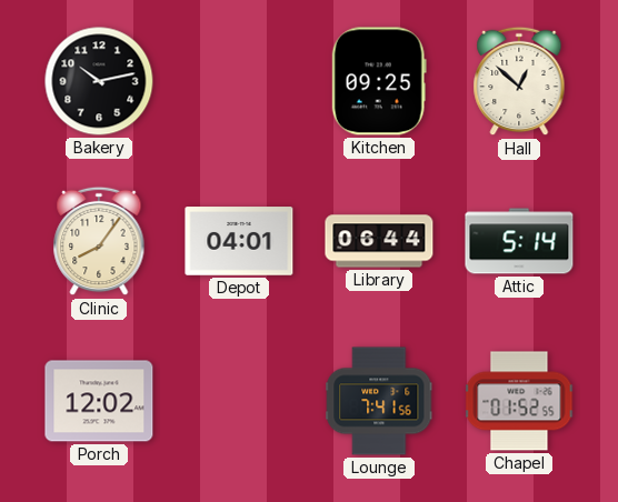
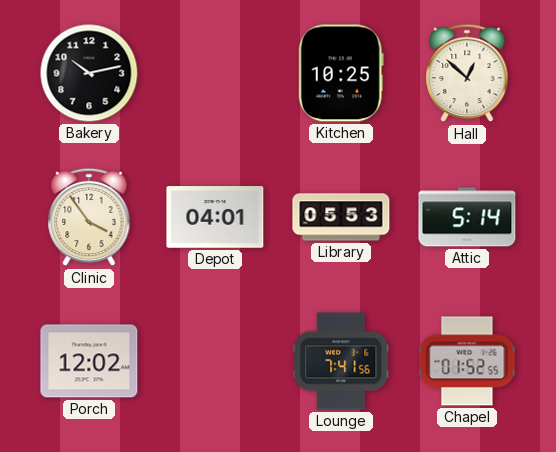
Kitchen: 09:25 -> 10:25
Clinic: 8:06 -> 3:54
Library: 06:44 -> 05:53
